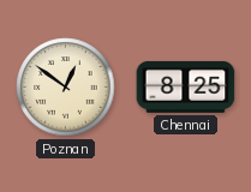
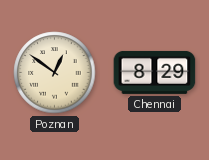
Chennai: 8:25 -> 8:29
